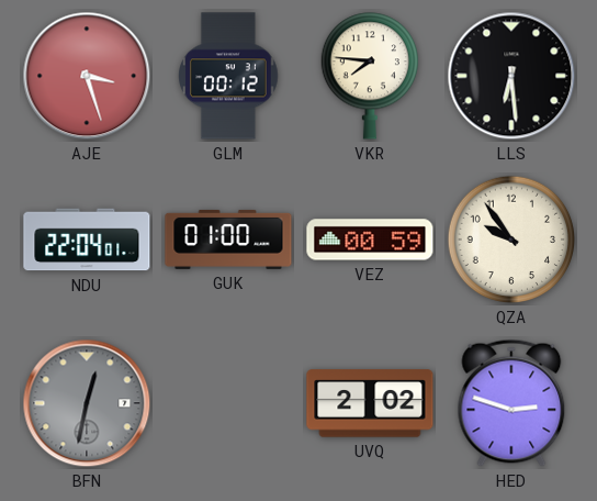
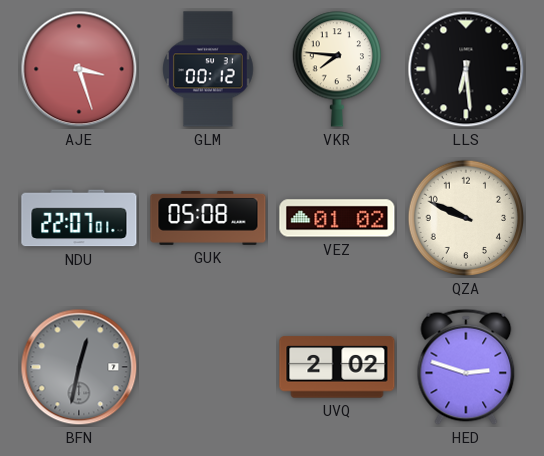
NDU: 22:04 -> 22:07
GUK: 01:00 -> 05:08
VEZ: 00:59 -> 01:02
QZA: 9:54 -> 9:49
